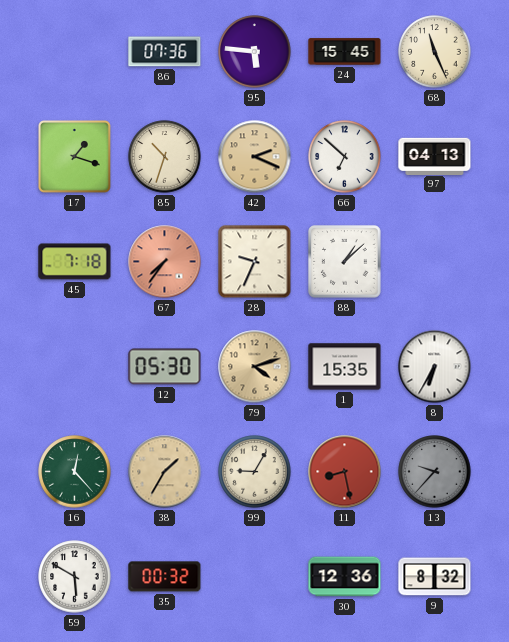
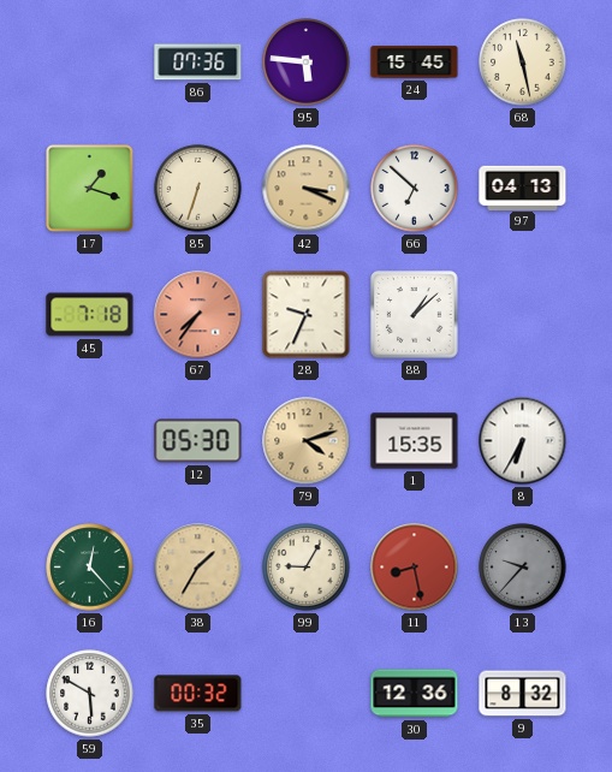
68: 11:26 -> 11:28
85: 10:33 -> 6:33
42: 2:19 -> 3:19
